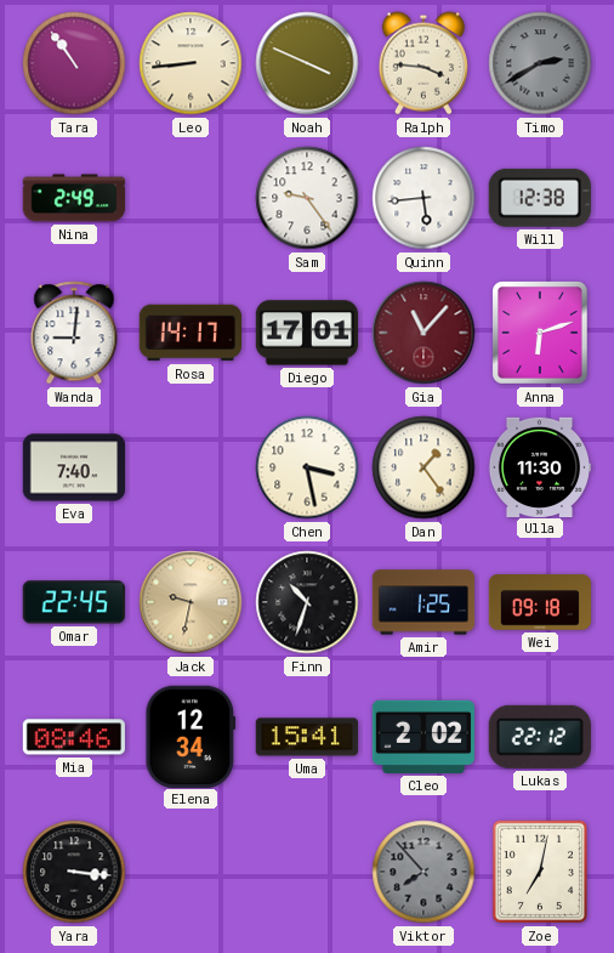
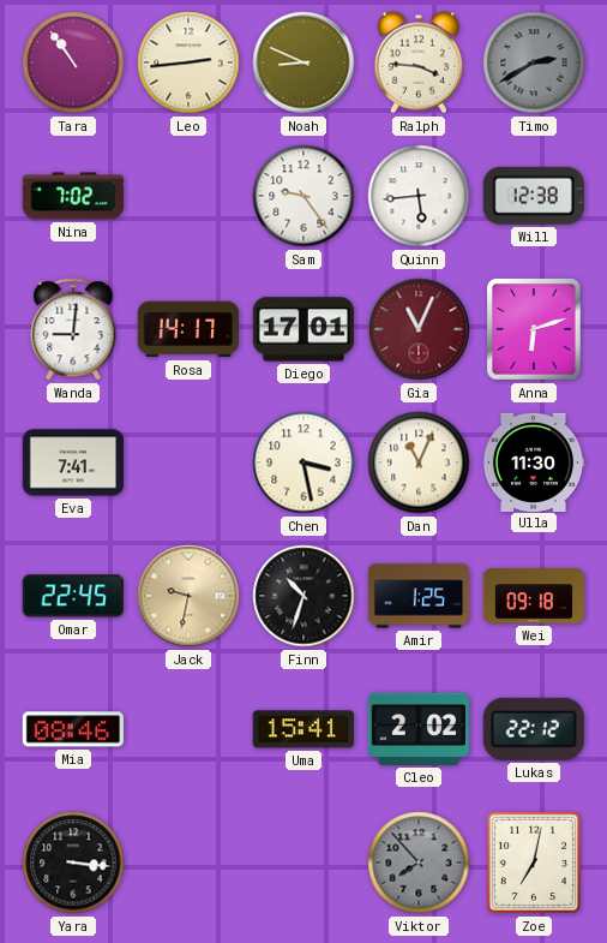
Leo: 8:44 -> 2:44
Noah: 3:49 -> 8:49
Nina: 2:49 -> 7:02
Gia: 11:07 -> 11:04
Eva: 7:40 -> 7:41
Dan: 1:24 -> 11:04
Elena: 12:34 -> none
